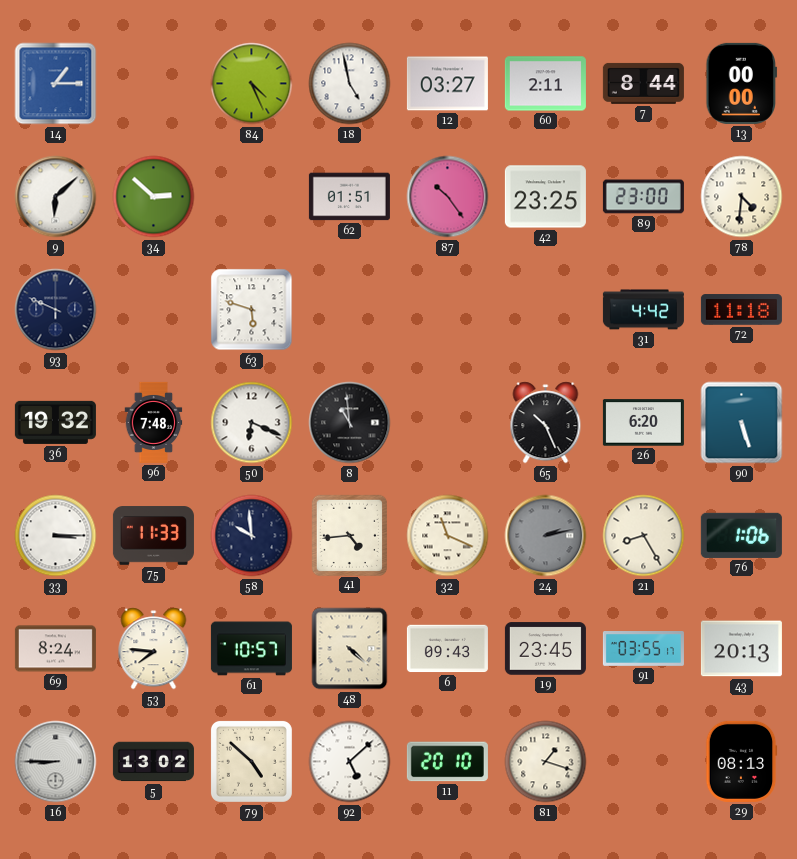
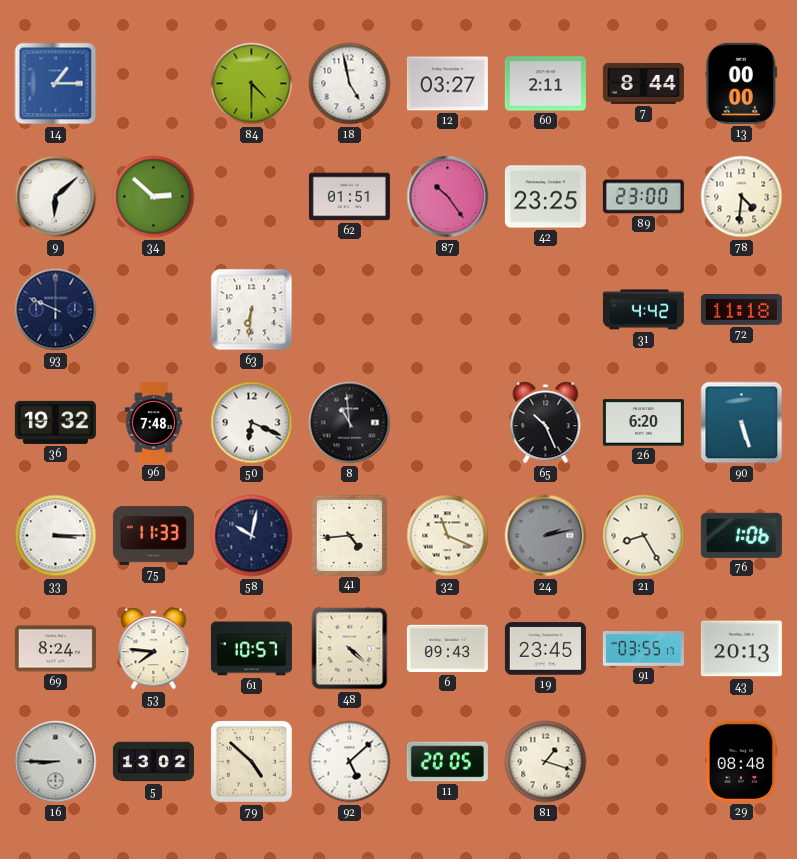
84: 4:26 -> 4:30
63: 5:48 -> 6:31
58: 9:59 -> 10:02
11: 20:10 -> 20:05
29: 08:13 -> 08:48
